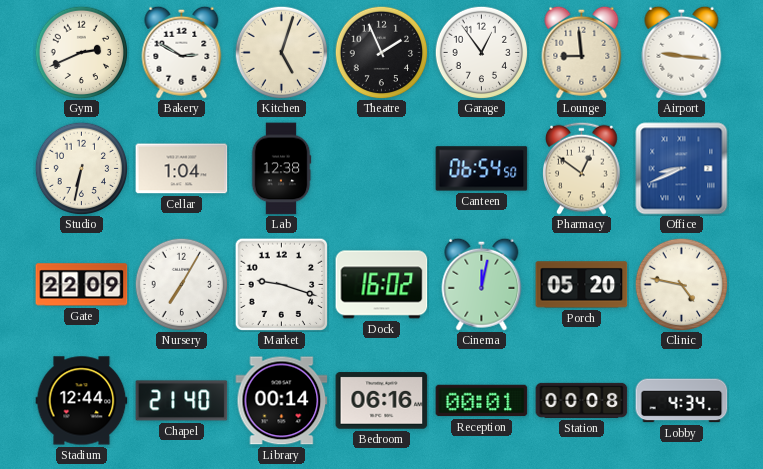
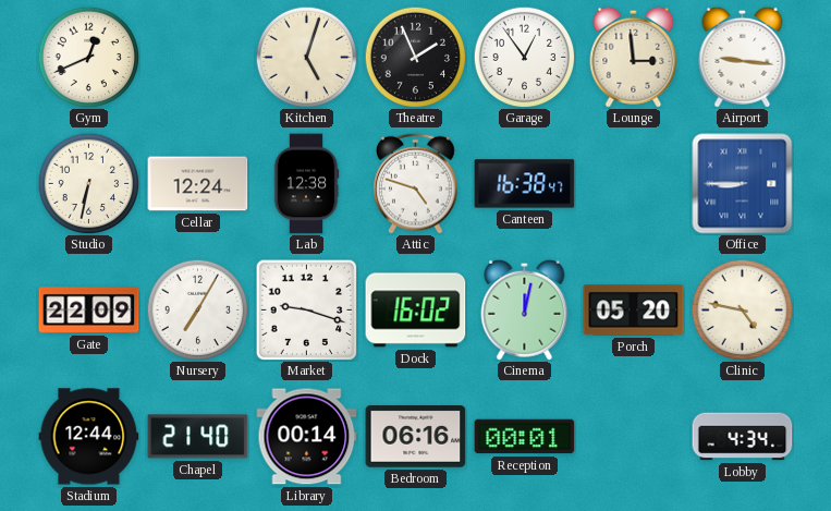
Gym: 2:41 -> 12:41
Bakery: 2:50 -> none
Lounge: 8:59 -> 2:59
Cellar: 1:04 -> 12:24
Attic: none -> 4:48
Canteen: 06:54 -> 16:38
Pharmacy: 12:51 -> none
Office: 8:41 -> 8:45
Station: 00:08 -> none
